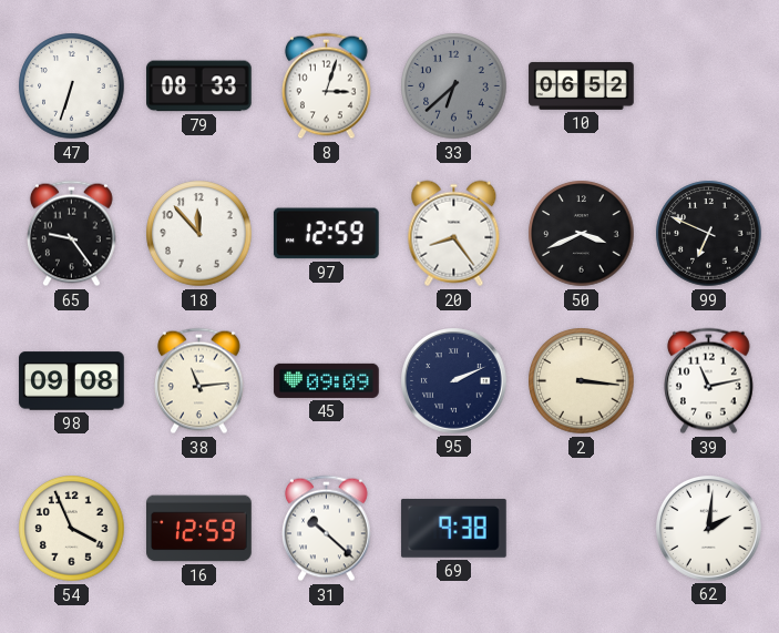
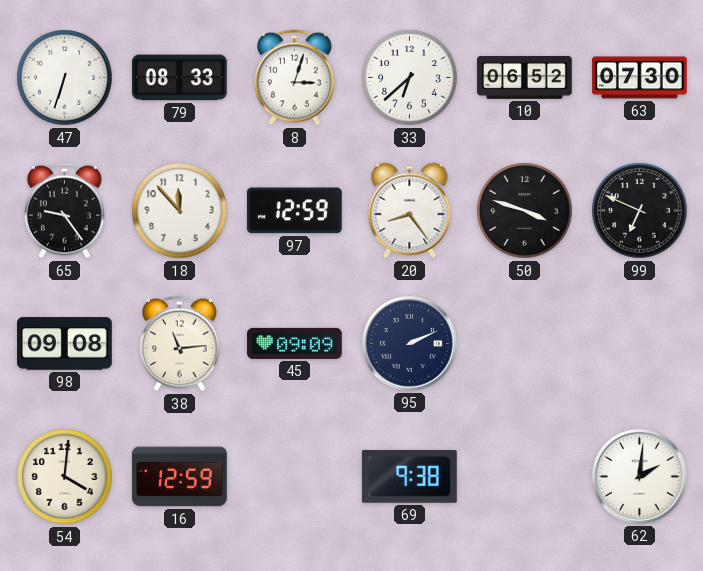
33 dial: grey -> white
63: none -> 07:30
50: 3:41 -> 3:48
2: 3:16 -> none
39: 11:13 -> none
54: 3:56 -> 4:01
31: 10:22 -> none
